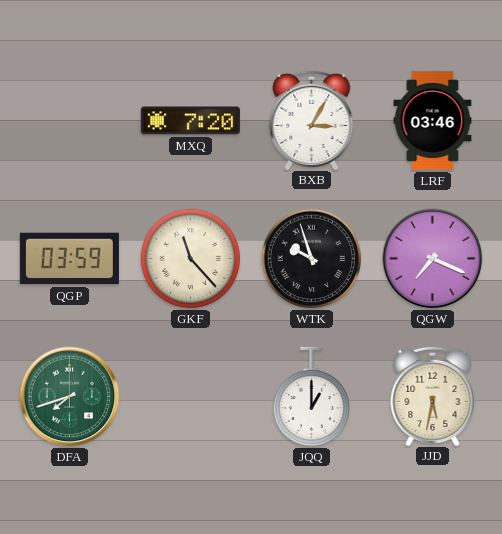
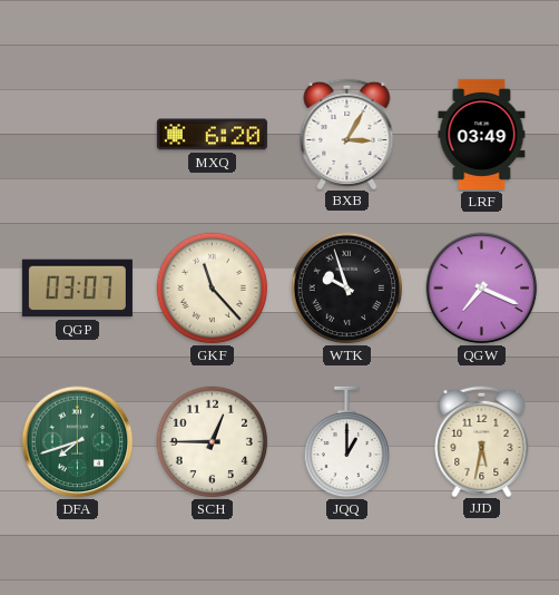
MXQ: 7:20 -> 6:20
LRF: 03:46 -> 03:49
QGP: 03:59 -> 03:07
SCH: none -> 12:45
